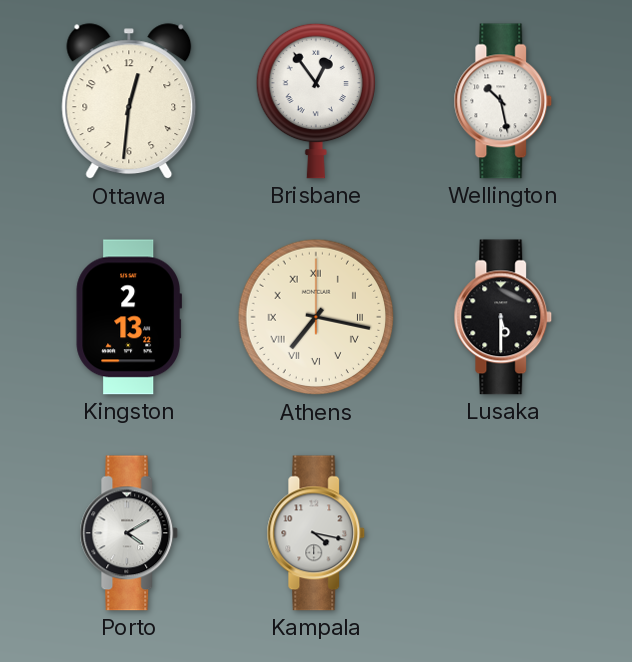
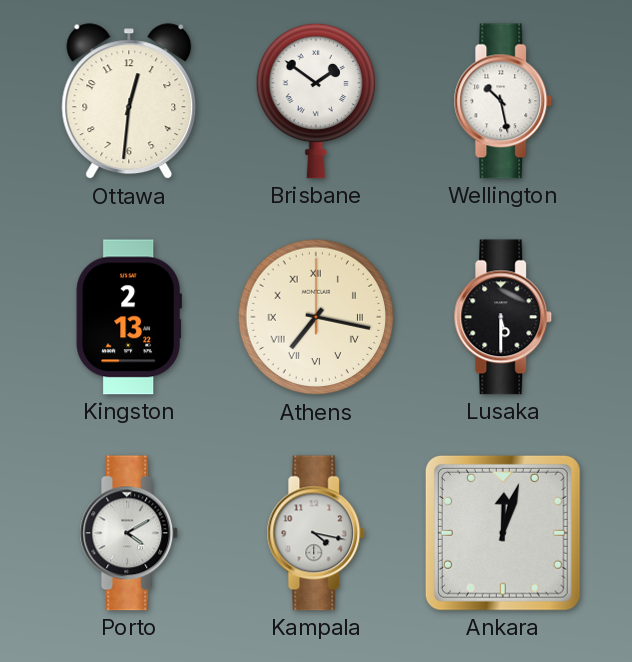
Brisbane: 12:54 -> 1:51
Ankara: none -> 12:03
